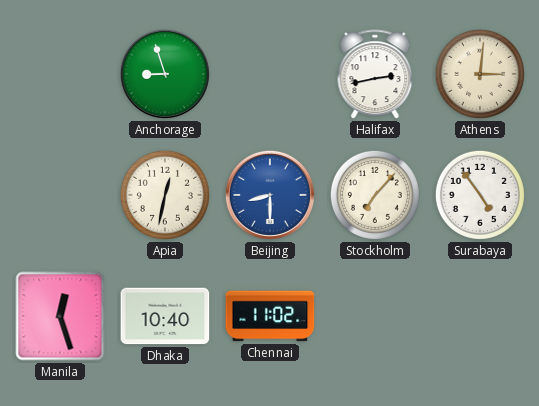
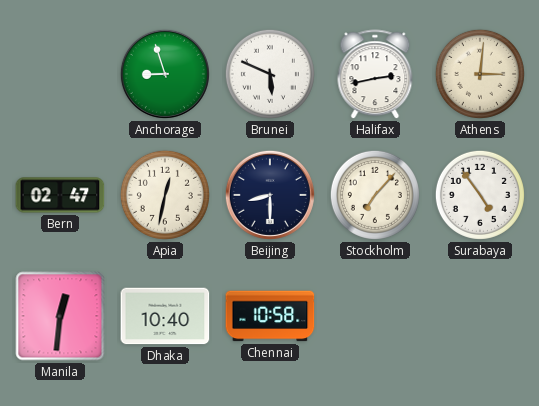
Brunei: none -> 5:49
Bern: none -> 02:47
Beijing dial: blue -> navy
Manila: 12:27 -> 12:31
Chennai: 11:02 -> 10:58
